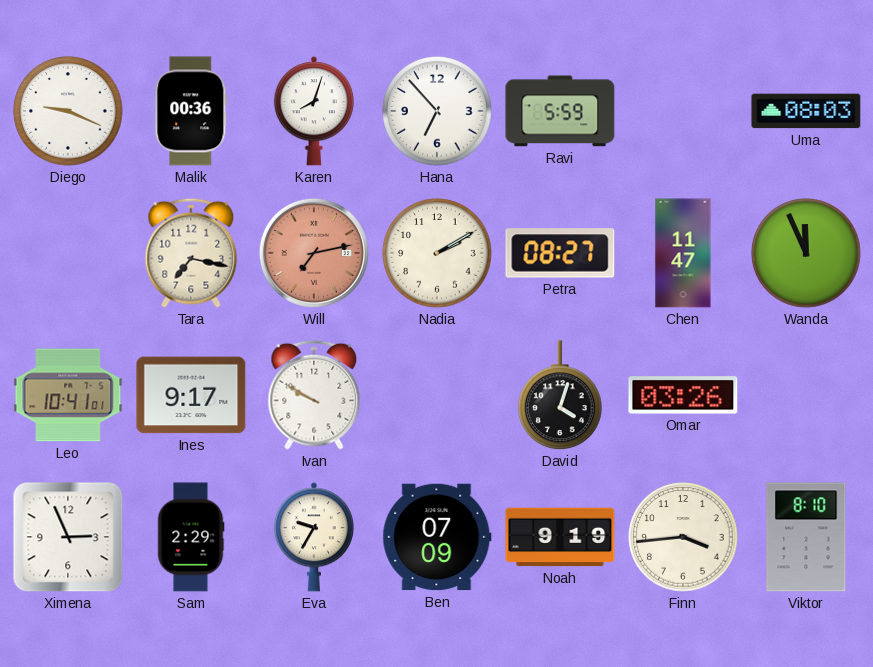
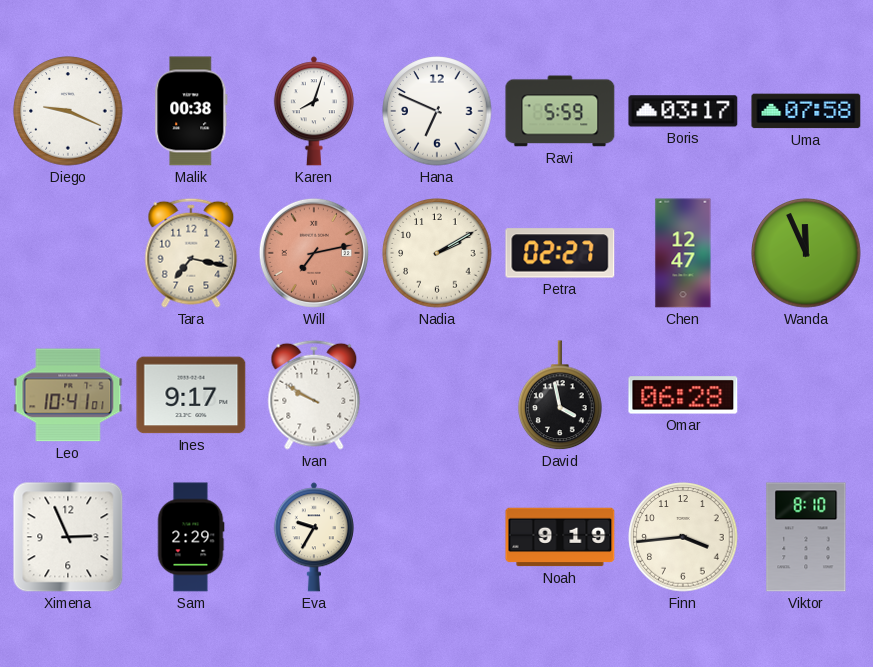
Malik: 00:36 -> 00:38
Hana: 6:53 -> 6:49
Boris: none -> 03:17
Uma: 08:03 -> 07:58
Petra: 08:27 -> 02:27
Chen: 11:47 -> 12:47
David: 4:03 -> 3:58
Omar: 03:26 -> 06:28
Ben: 07:09 -> none
